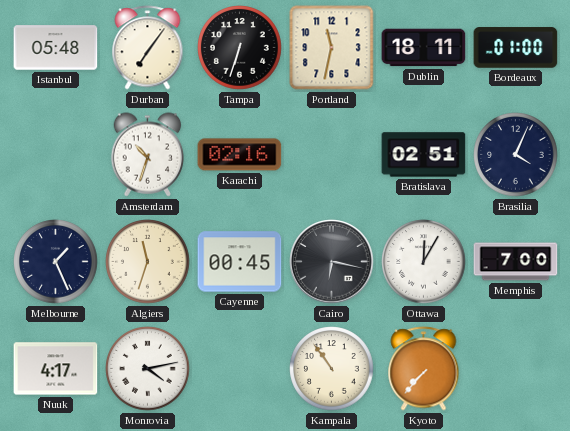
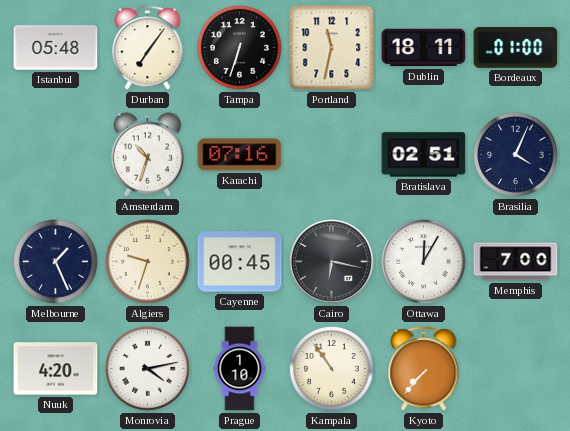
Karachi: 02:16 -> 07:16
Algiers: 11:33 -> 9:33
Nuuk: 4:17 -> 4:20
Prague: none -> 1:10
